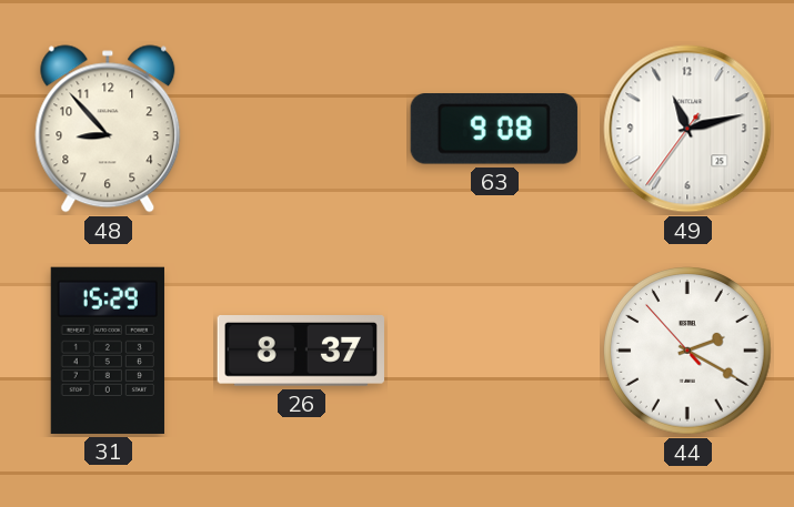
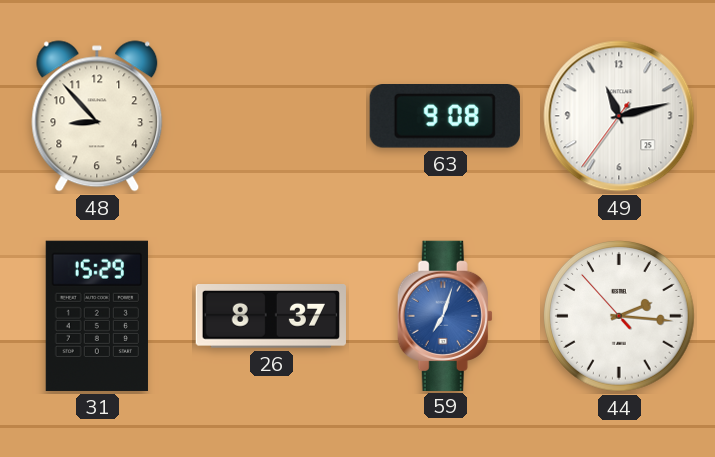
59: none -> 7:03
44: 2:19 -> 2:15
